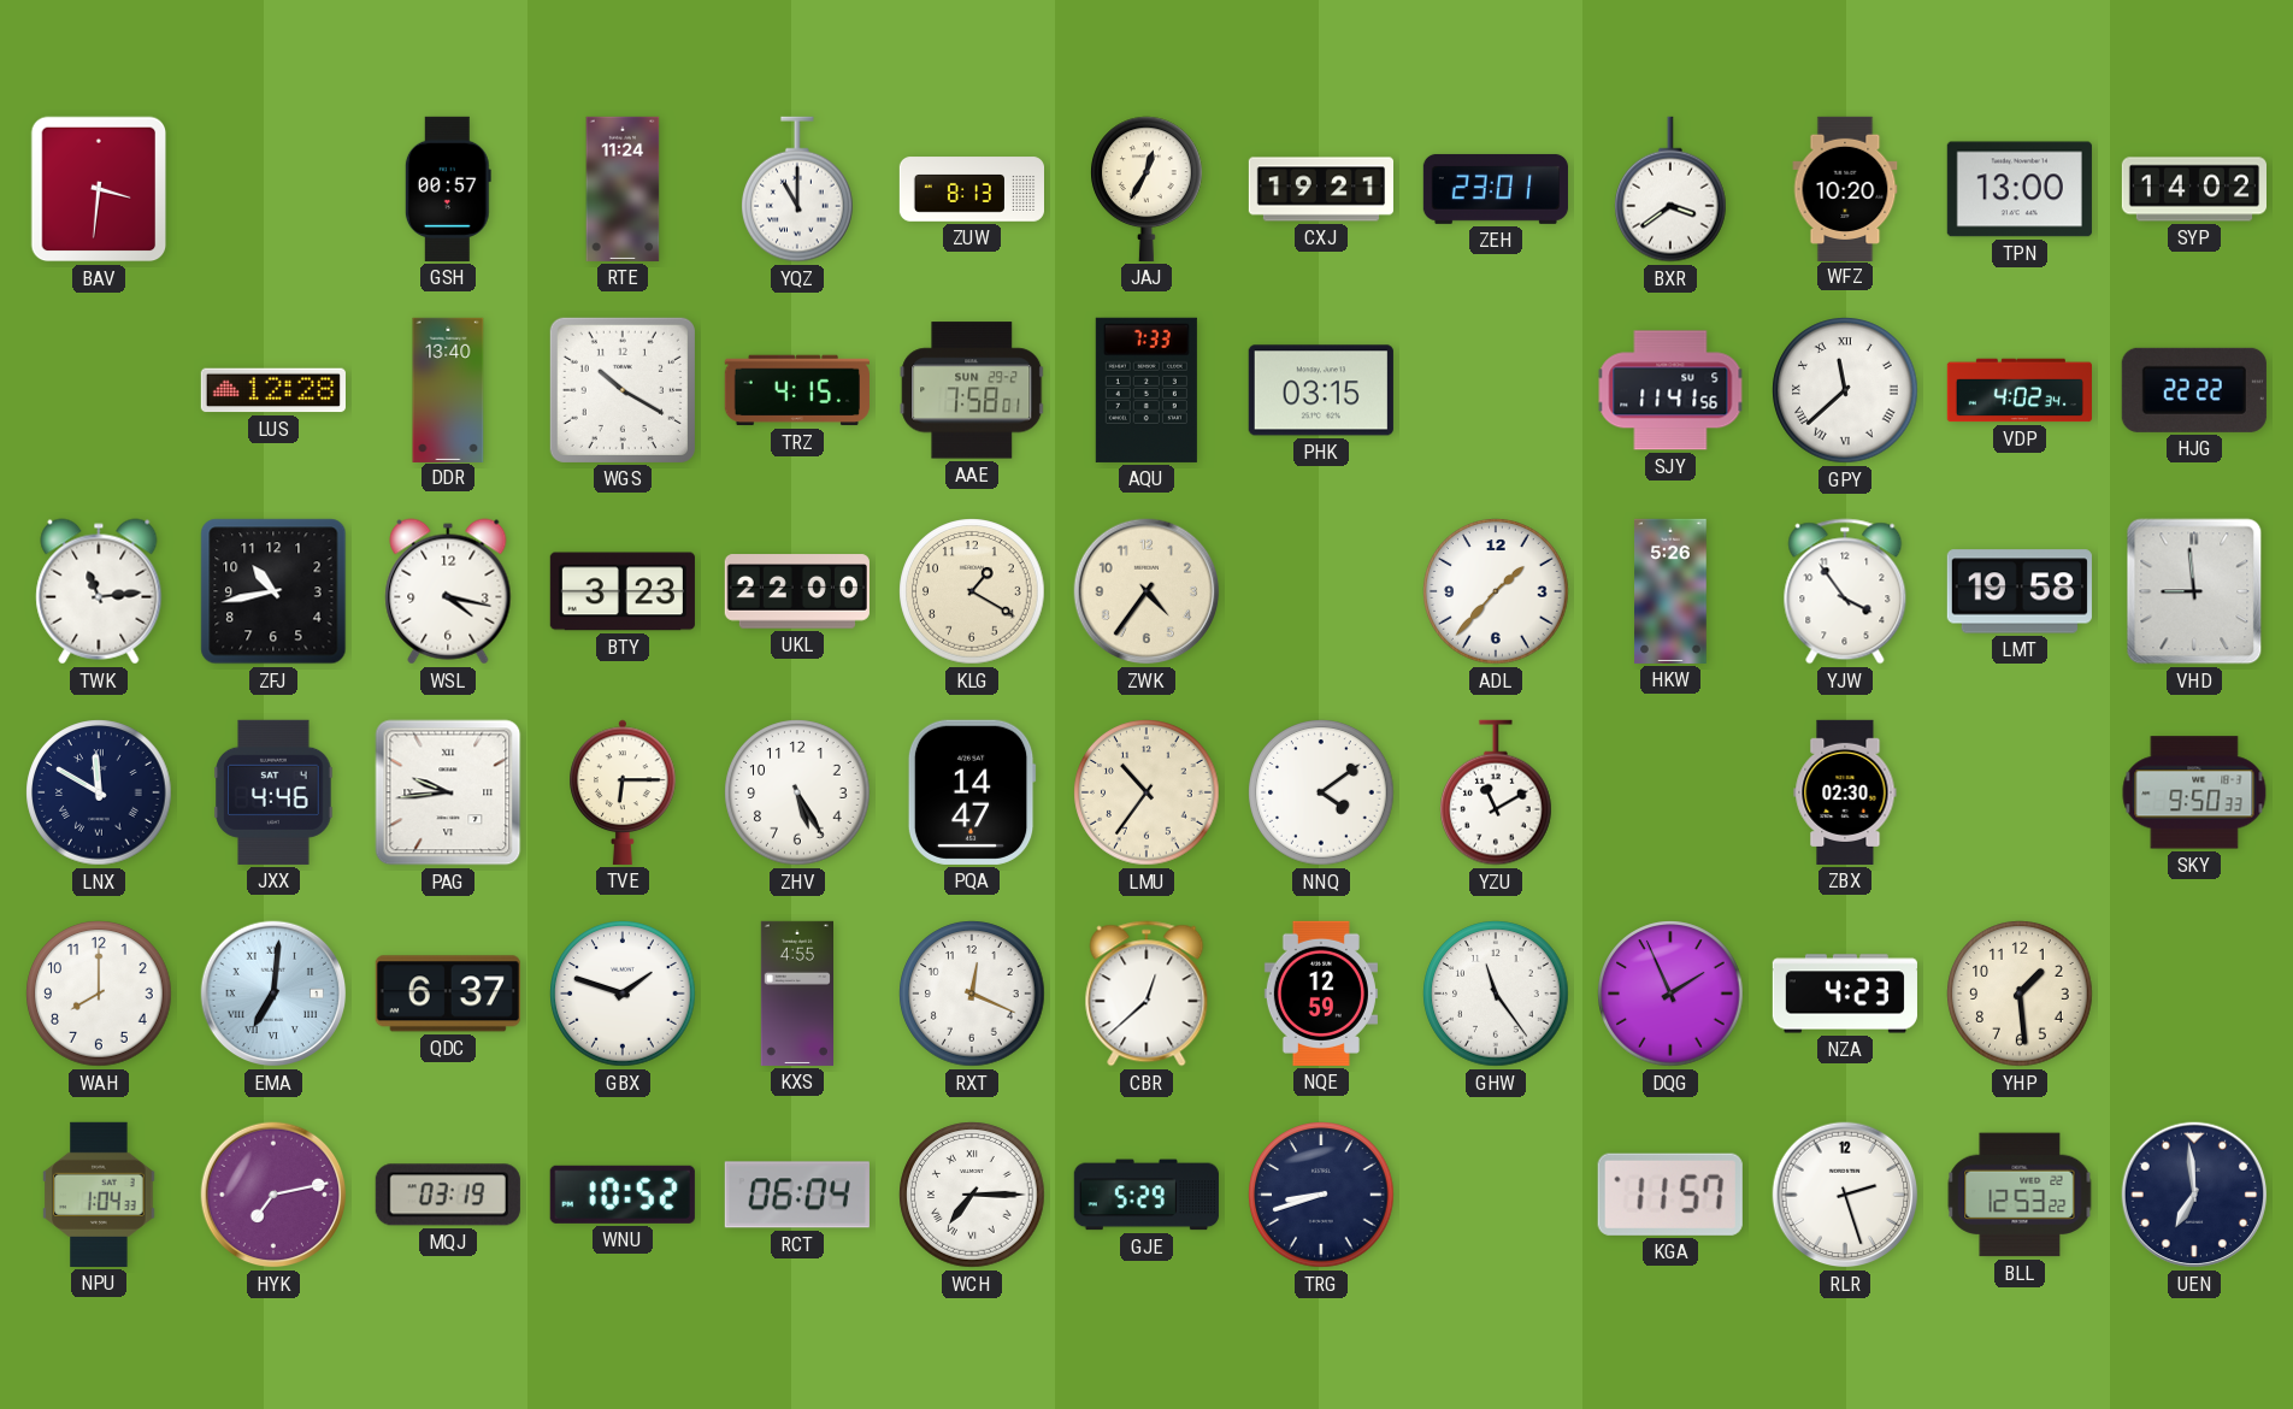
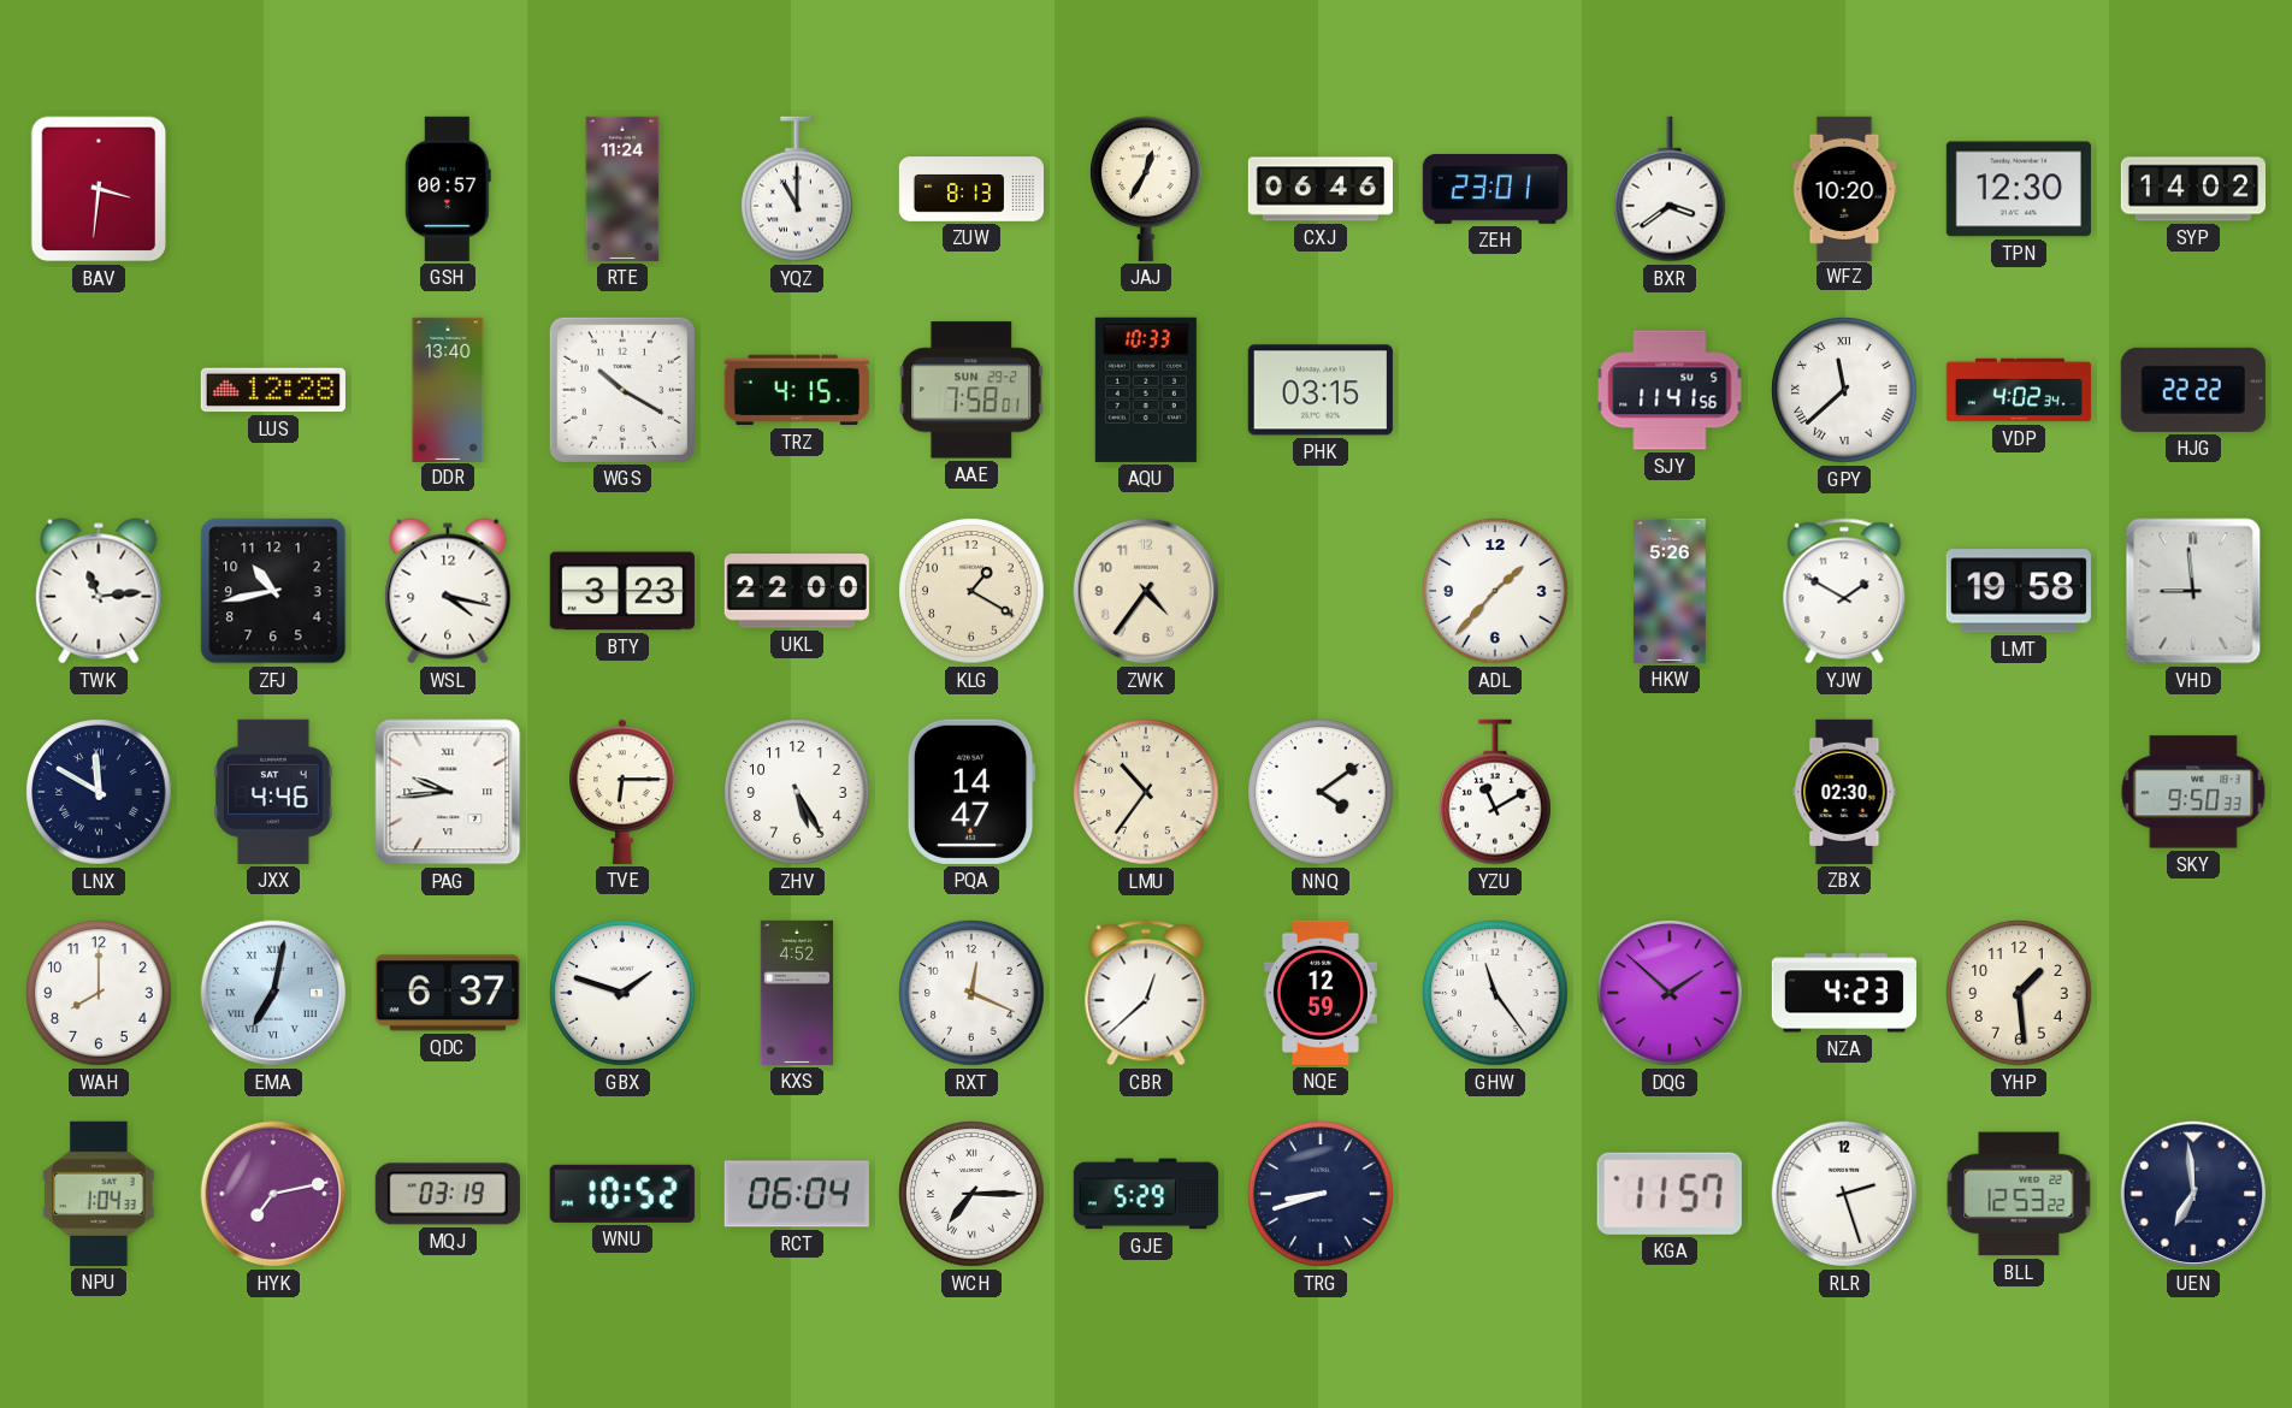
CXJ: 19:21 -> 06:46
TPN: 13:00 -> 12:30
AQU: 7:33 -> 10:33
YJW: 3:54 -> 1:50
EMA: 7:01 -> 7:02
KXS: 4:55 -> 4:52
DQG: 1:56 -> 1:52
